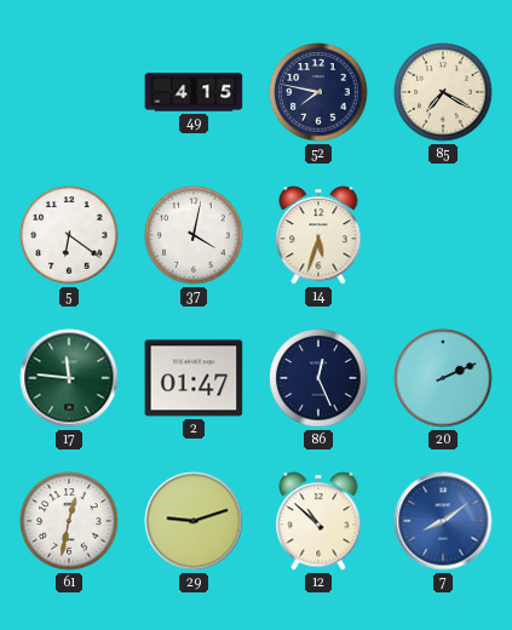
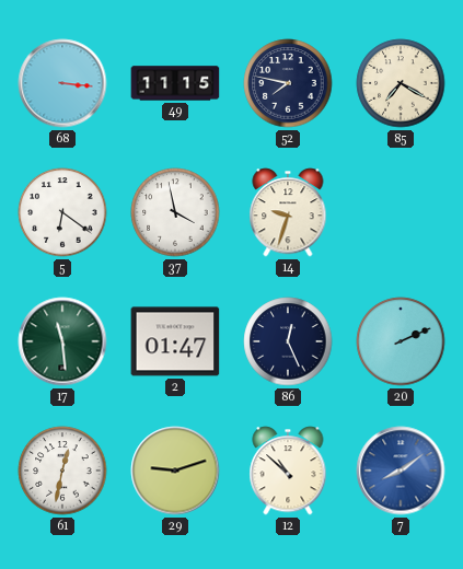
68: none -> 3:16
49: 4:15 -> 11:15
37: 4:02 -> 3:58
14: 5:33 -> 9:33
17: 11:46 -> 11:29
